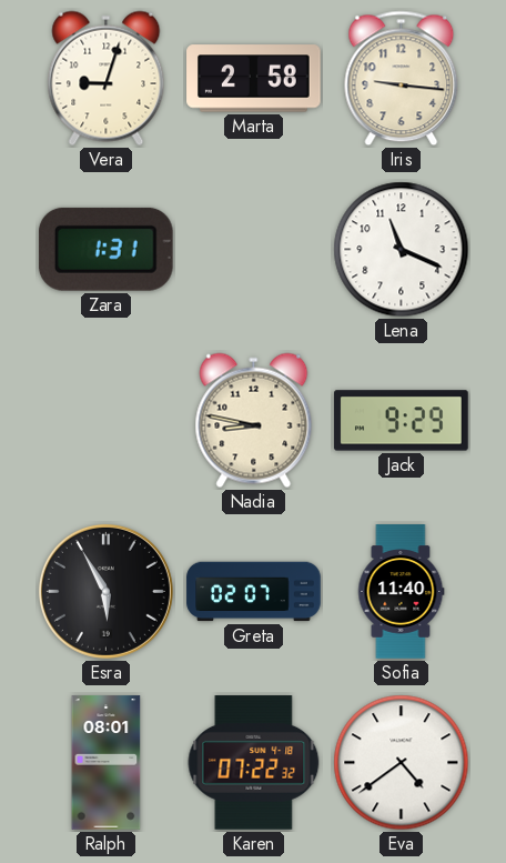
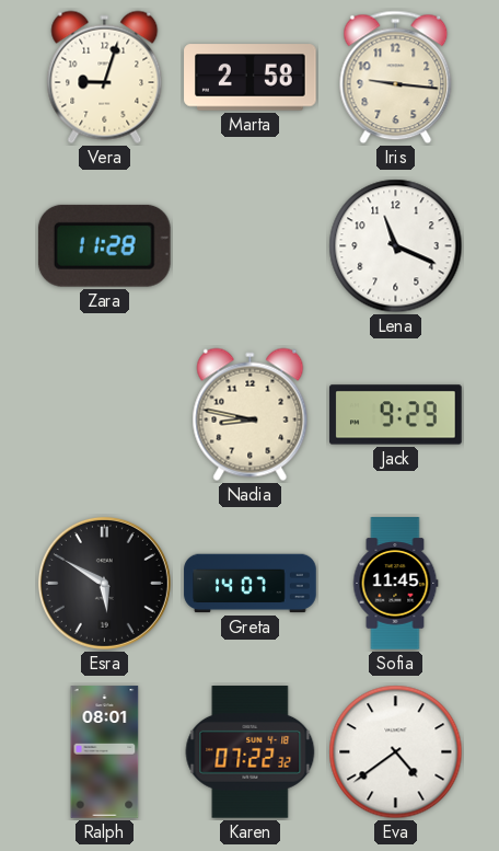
Zara: 1:31 -> 11:28
Esra: 5:55 -> 5:50
Greta: 02:07 -> 14:07
Sofia: 11:40 -> 11:45
